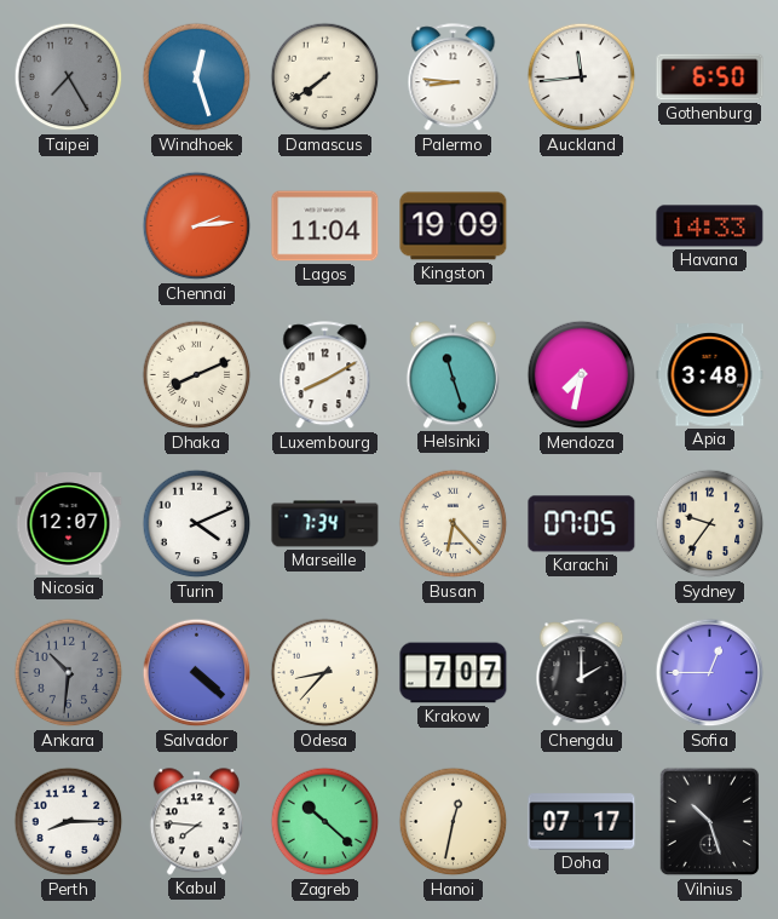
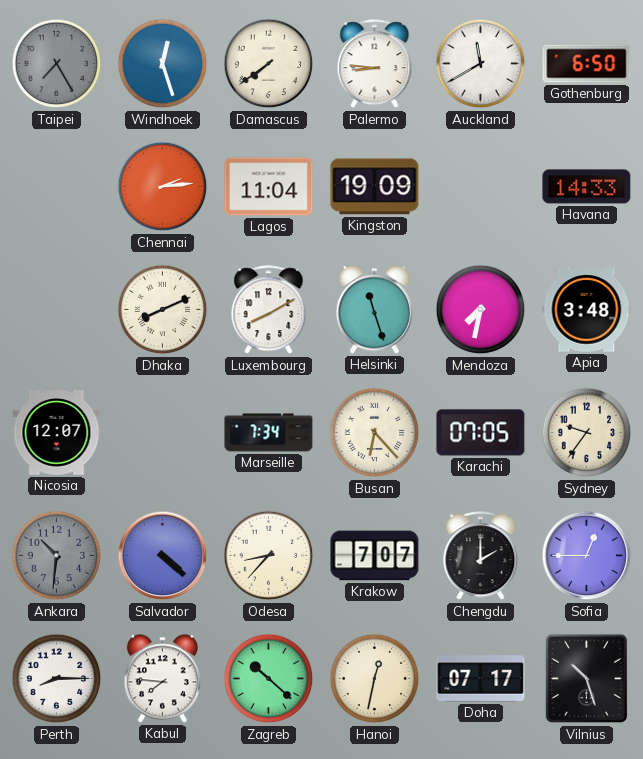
Auckland: 11:44 -> 11:40
Turin: 4:11 -> none
